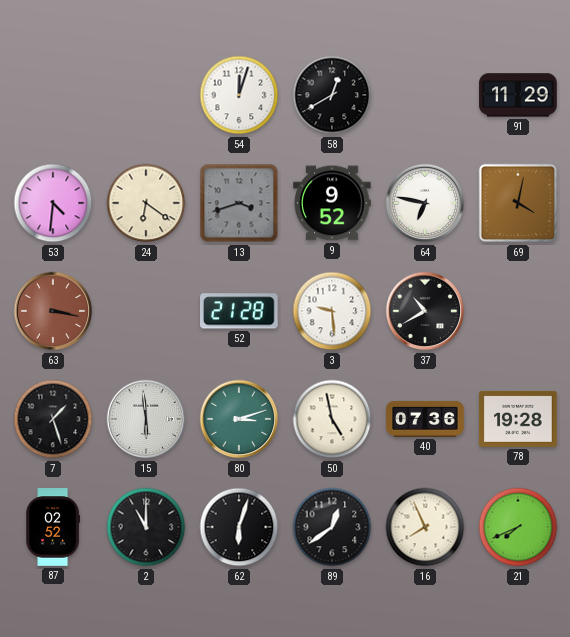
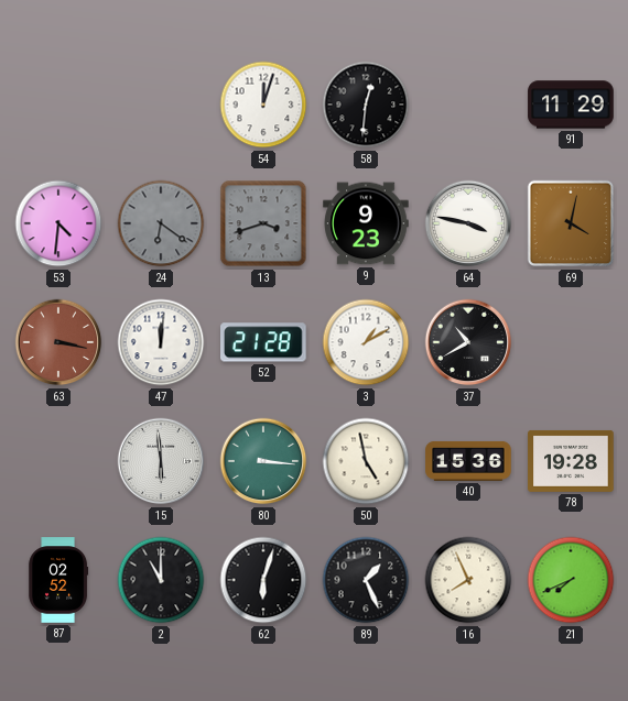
58: 12:40 -> 12:31
24 dial: cream -> grey
9: 9:52 -> 9:23
64: 6:47 -> 3:47
47: none -> 12:01
3: 9:29 -> 1:10
7: 1:27 -> none
80: 3:12 -> 3:16
40: 07:36 -> 15:36
89: 12:39 -> 1:26
